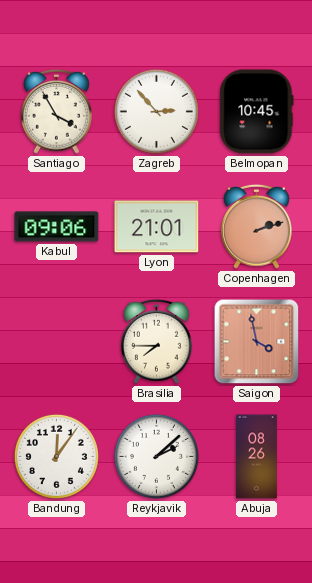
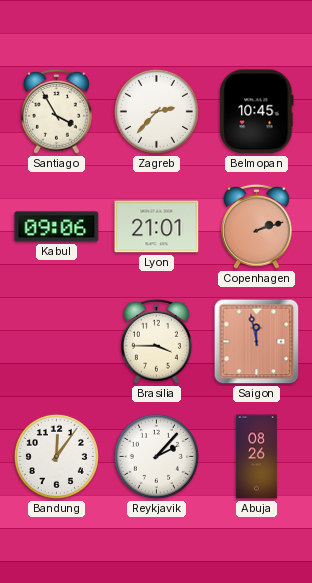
Zagreb: 2:53 -> 2:37
Brasilia: 7:45 -> 3:45
Saigon: 3:58 -> 11:58
Reykjavik: 2:08 -> 2:07
